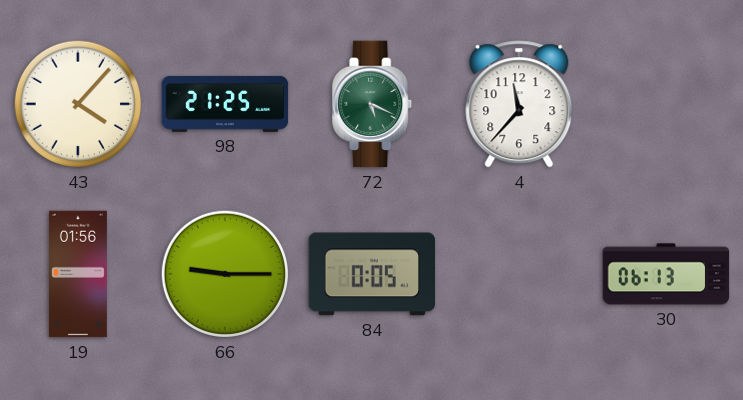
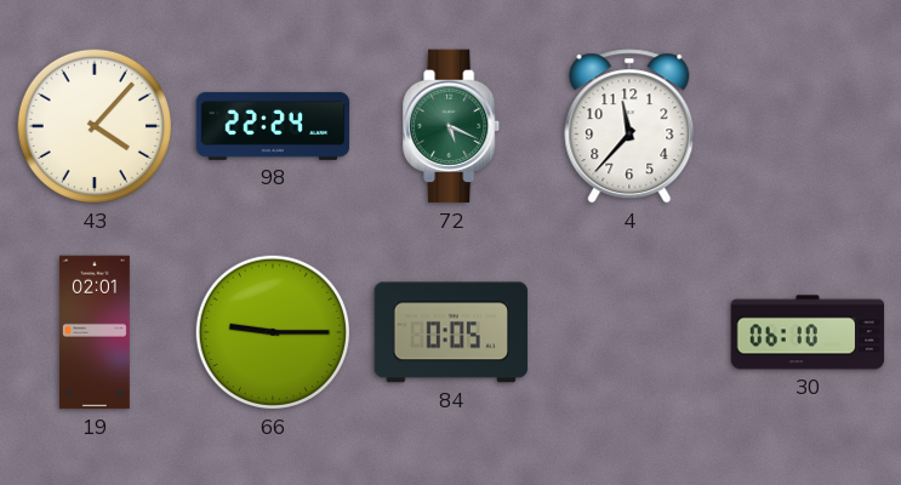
98: 21:25 -> 22:24
19: 01:56 -> 02:01
30: 06:13 -> 06:10
